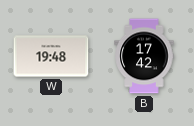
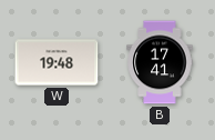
B: 17:42 -> 17:41
